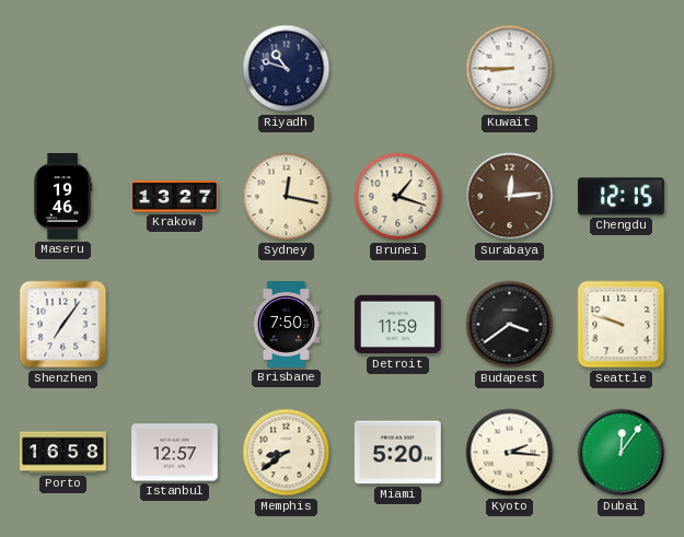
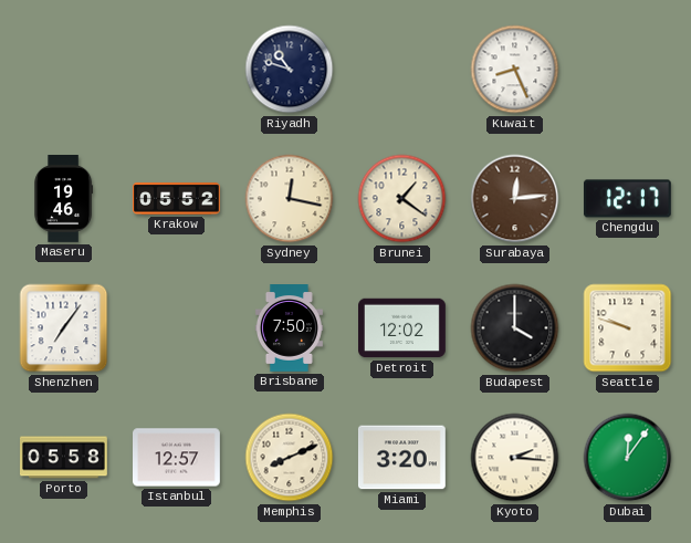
Kuwait: 8:45 -> 8:26
Krakow: 13:27 -> 05:52
Brunei: 1:18 -> 1:21
Chengdu: 12:15 -> 12:17
Detroit: 11:59 -> 12:02
Budapest: 3:39 -> 4:00
Porto: 16:58 -> 05:58
Memphis: 8:39 -> 8:11
Miami: 5:20 -> 3:20
